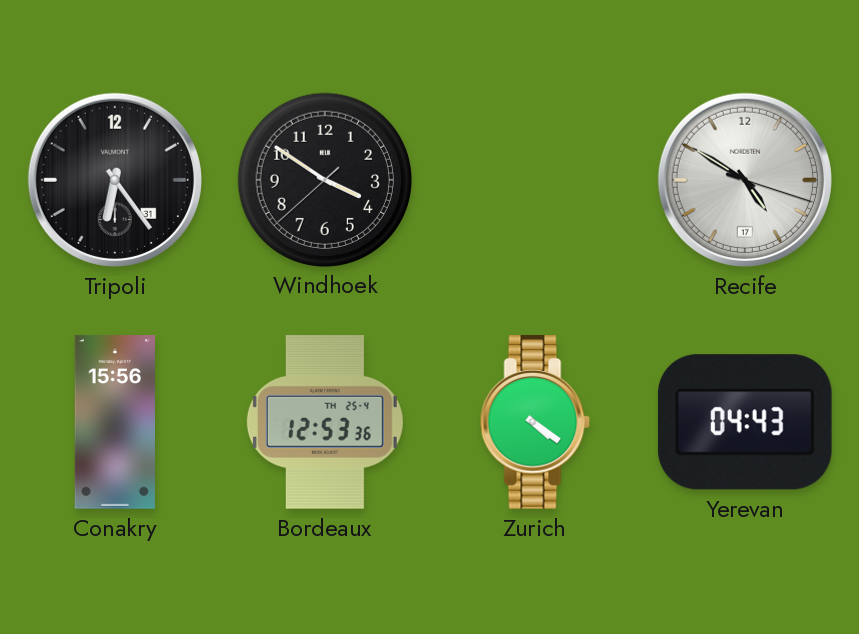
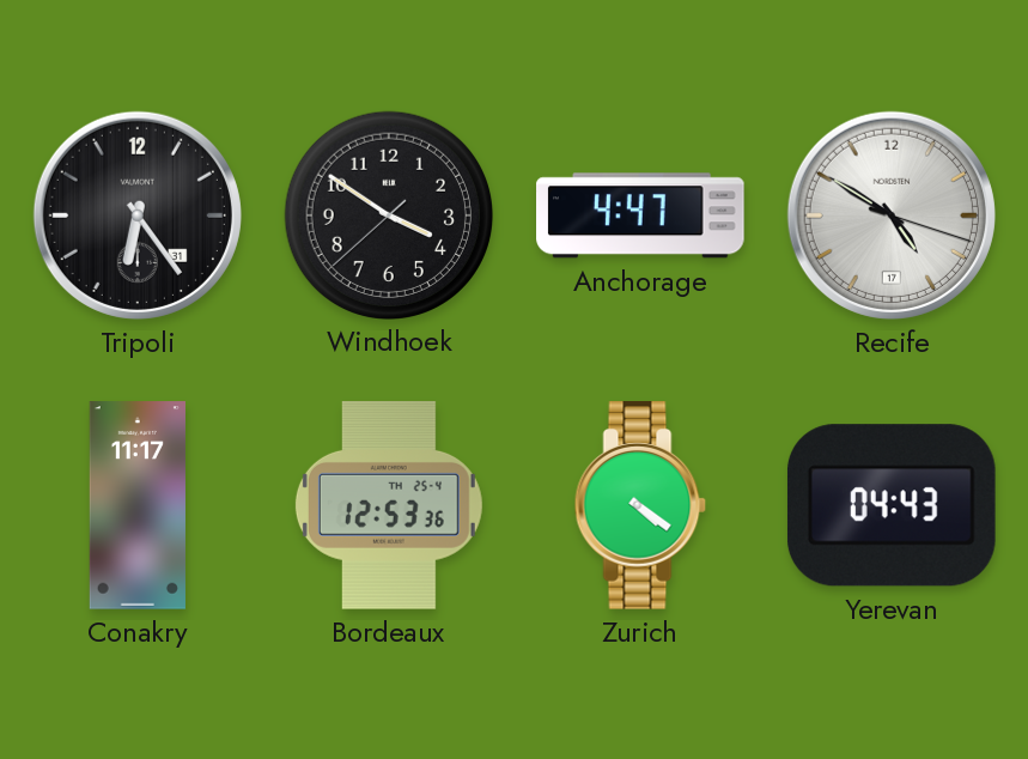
Anchorage: none -> 4:47
Conakry: 15:56 -> 11:17
